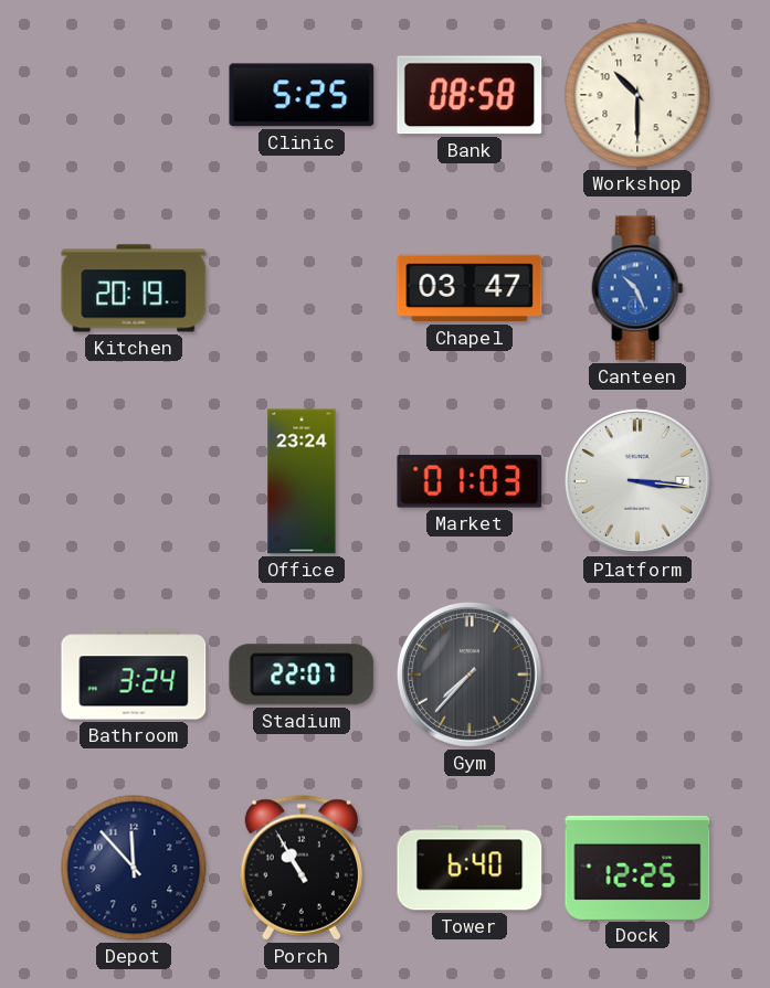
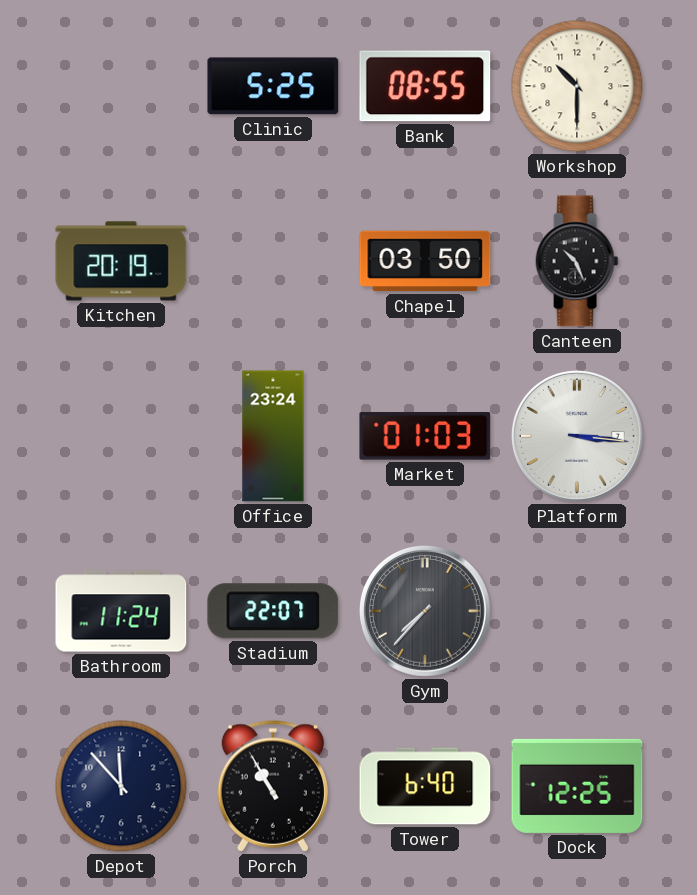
Bank: 08:58 -> 08:55
Chapel: 03:47 -> 03:50
Canteen dial: blue -> black
Bathroom: 3:24 -> 11:24
